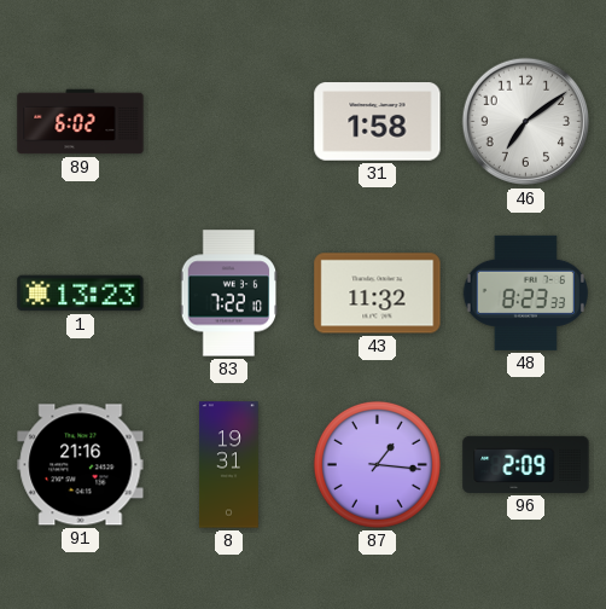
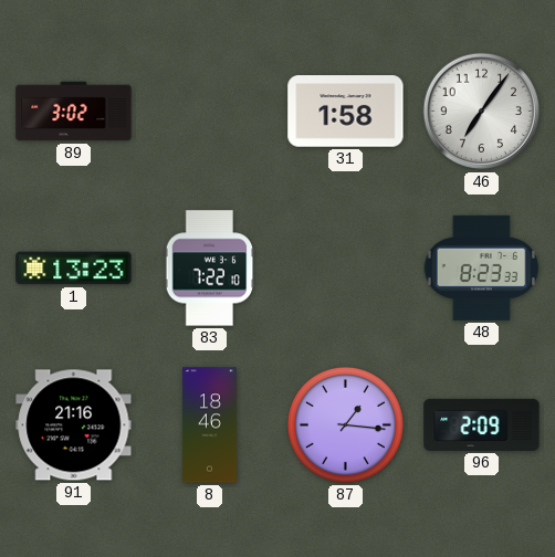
89: 6:02 -> 3:02
46: 7:09 -> 7:06
43: 11:32 -> none
8: 19:31 -> 18:46
